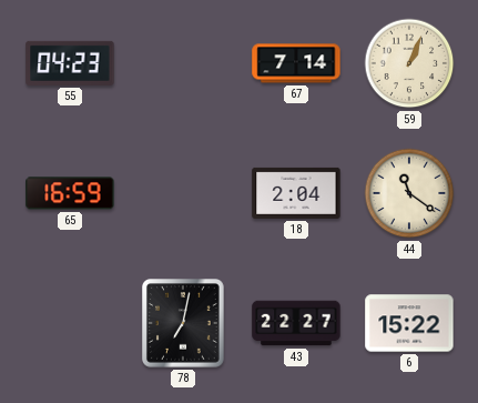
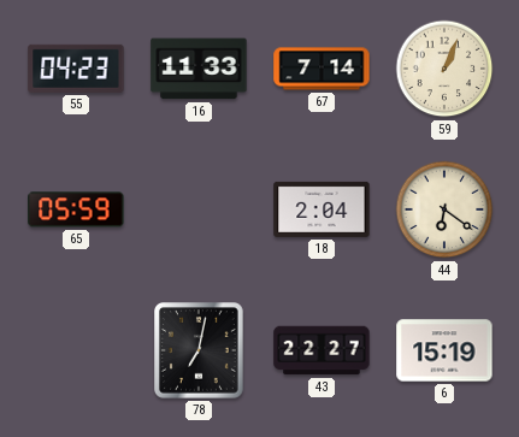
16: none -> 11:33
65: 16:59 -> 05:59
44: 11:21 -> 6:21
6: 15:22 -> 15:19
